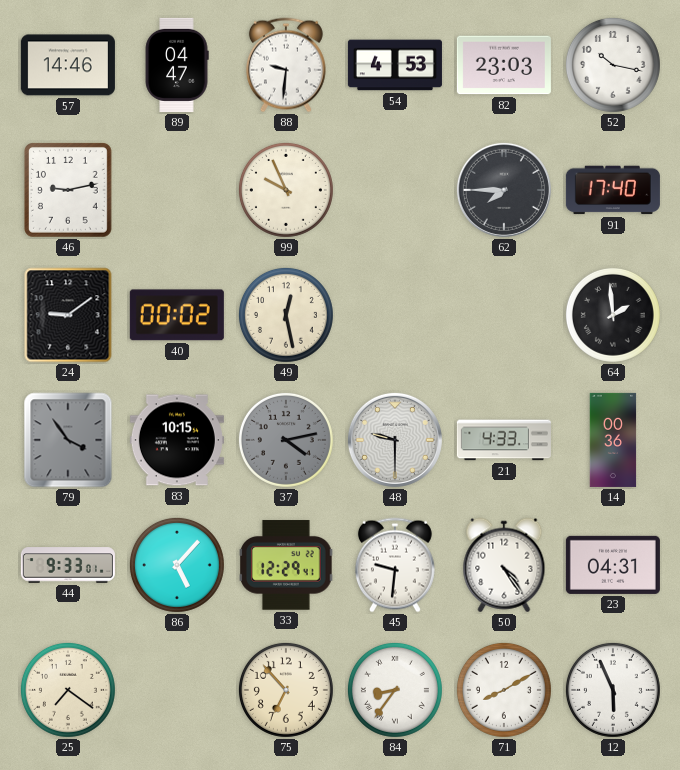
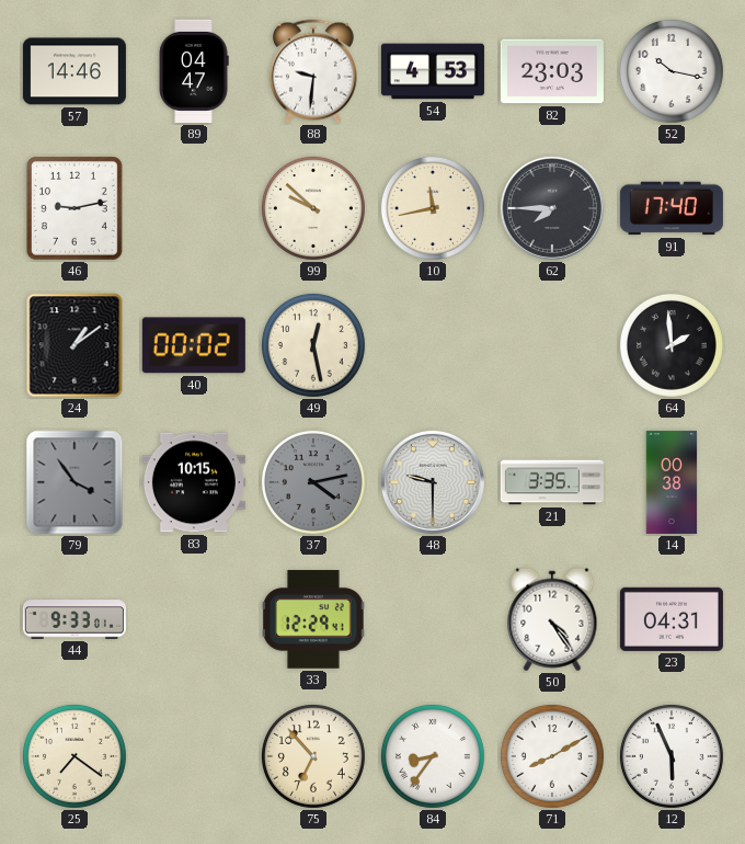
99: 9:56 -> 9:52
10: none -> 11:43
24: 9:09 -> 1:09
21: 4:33 -> 3:35
14: 00:36 -> 00:38
86: 5:07 -> none
45: 9:31 -> none
